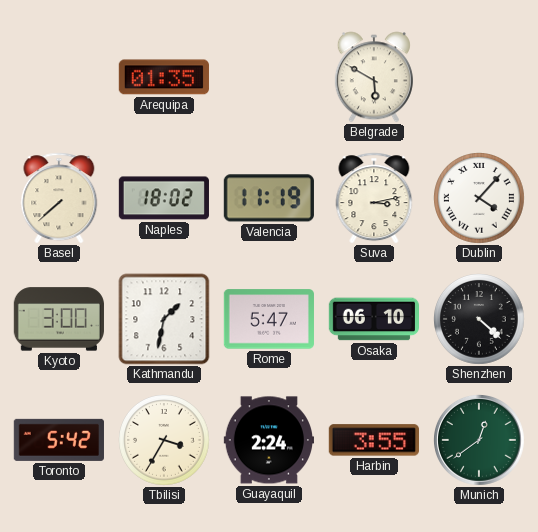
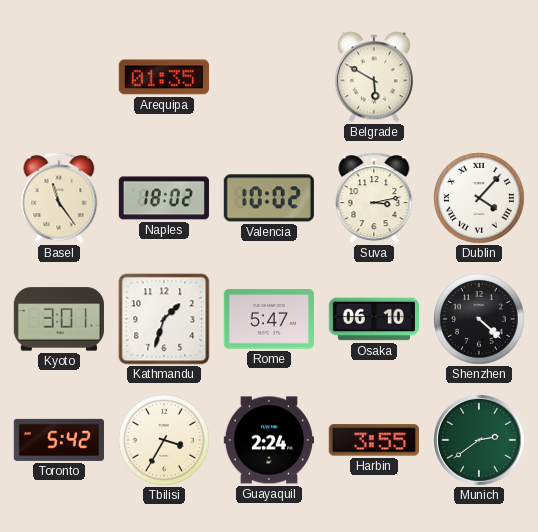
Basel: 7:38 -> 11:24
Valencia: 11:19 -> 10:02
Kyoto: 3:00 -> 3:01
Kathmandu: 1:32 -> 1:33
Munich: 12:39 -> 2:39
